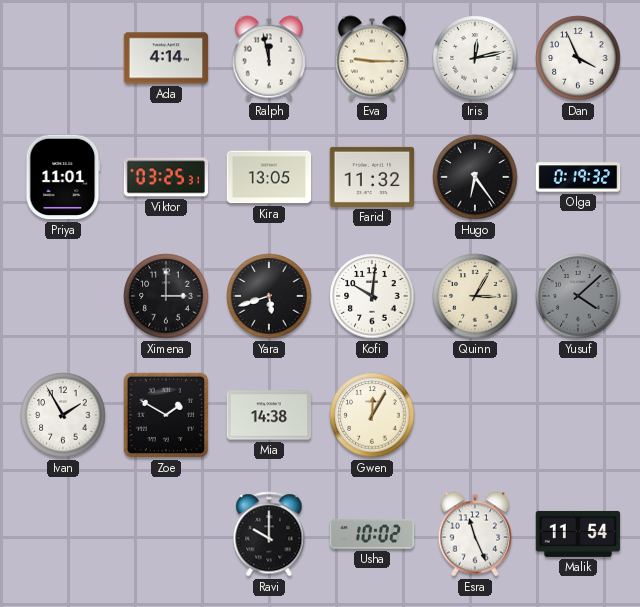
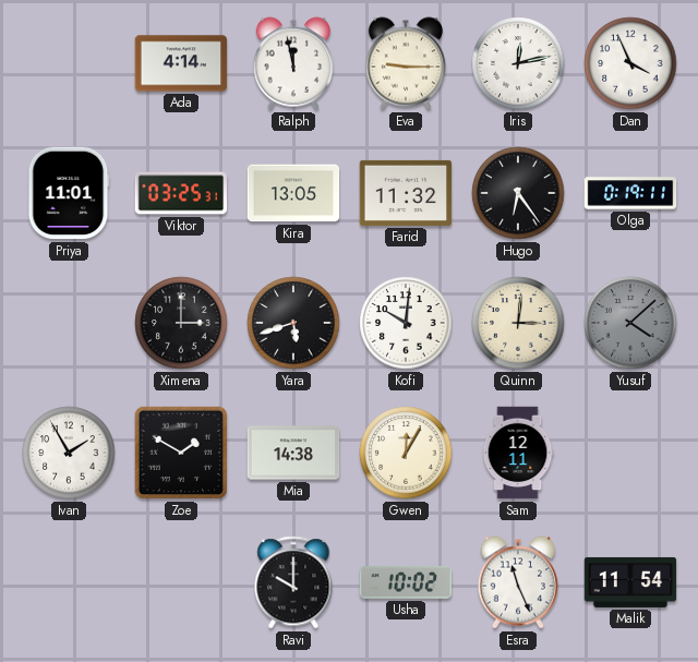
Olga: 0:19:32 -> 0:19:11
Quinn: 3:05 -> 3:01
Sam: none -> 12:11
